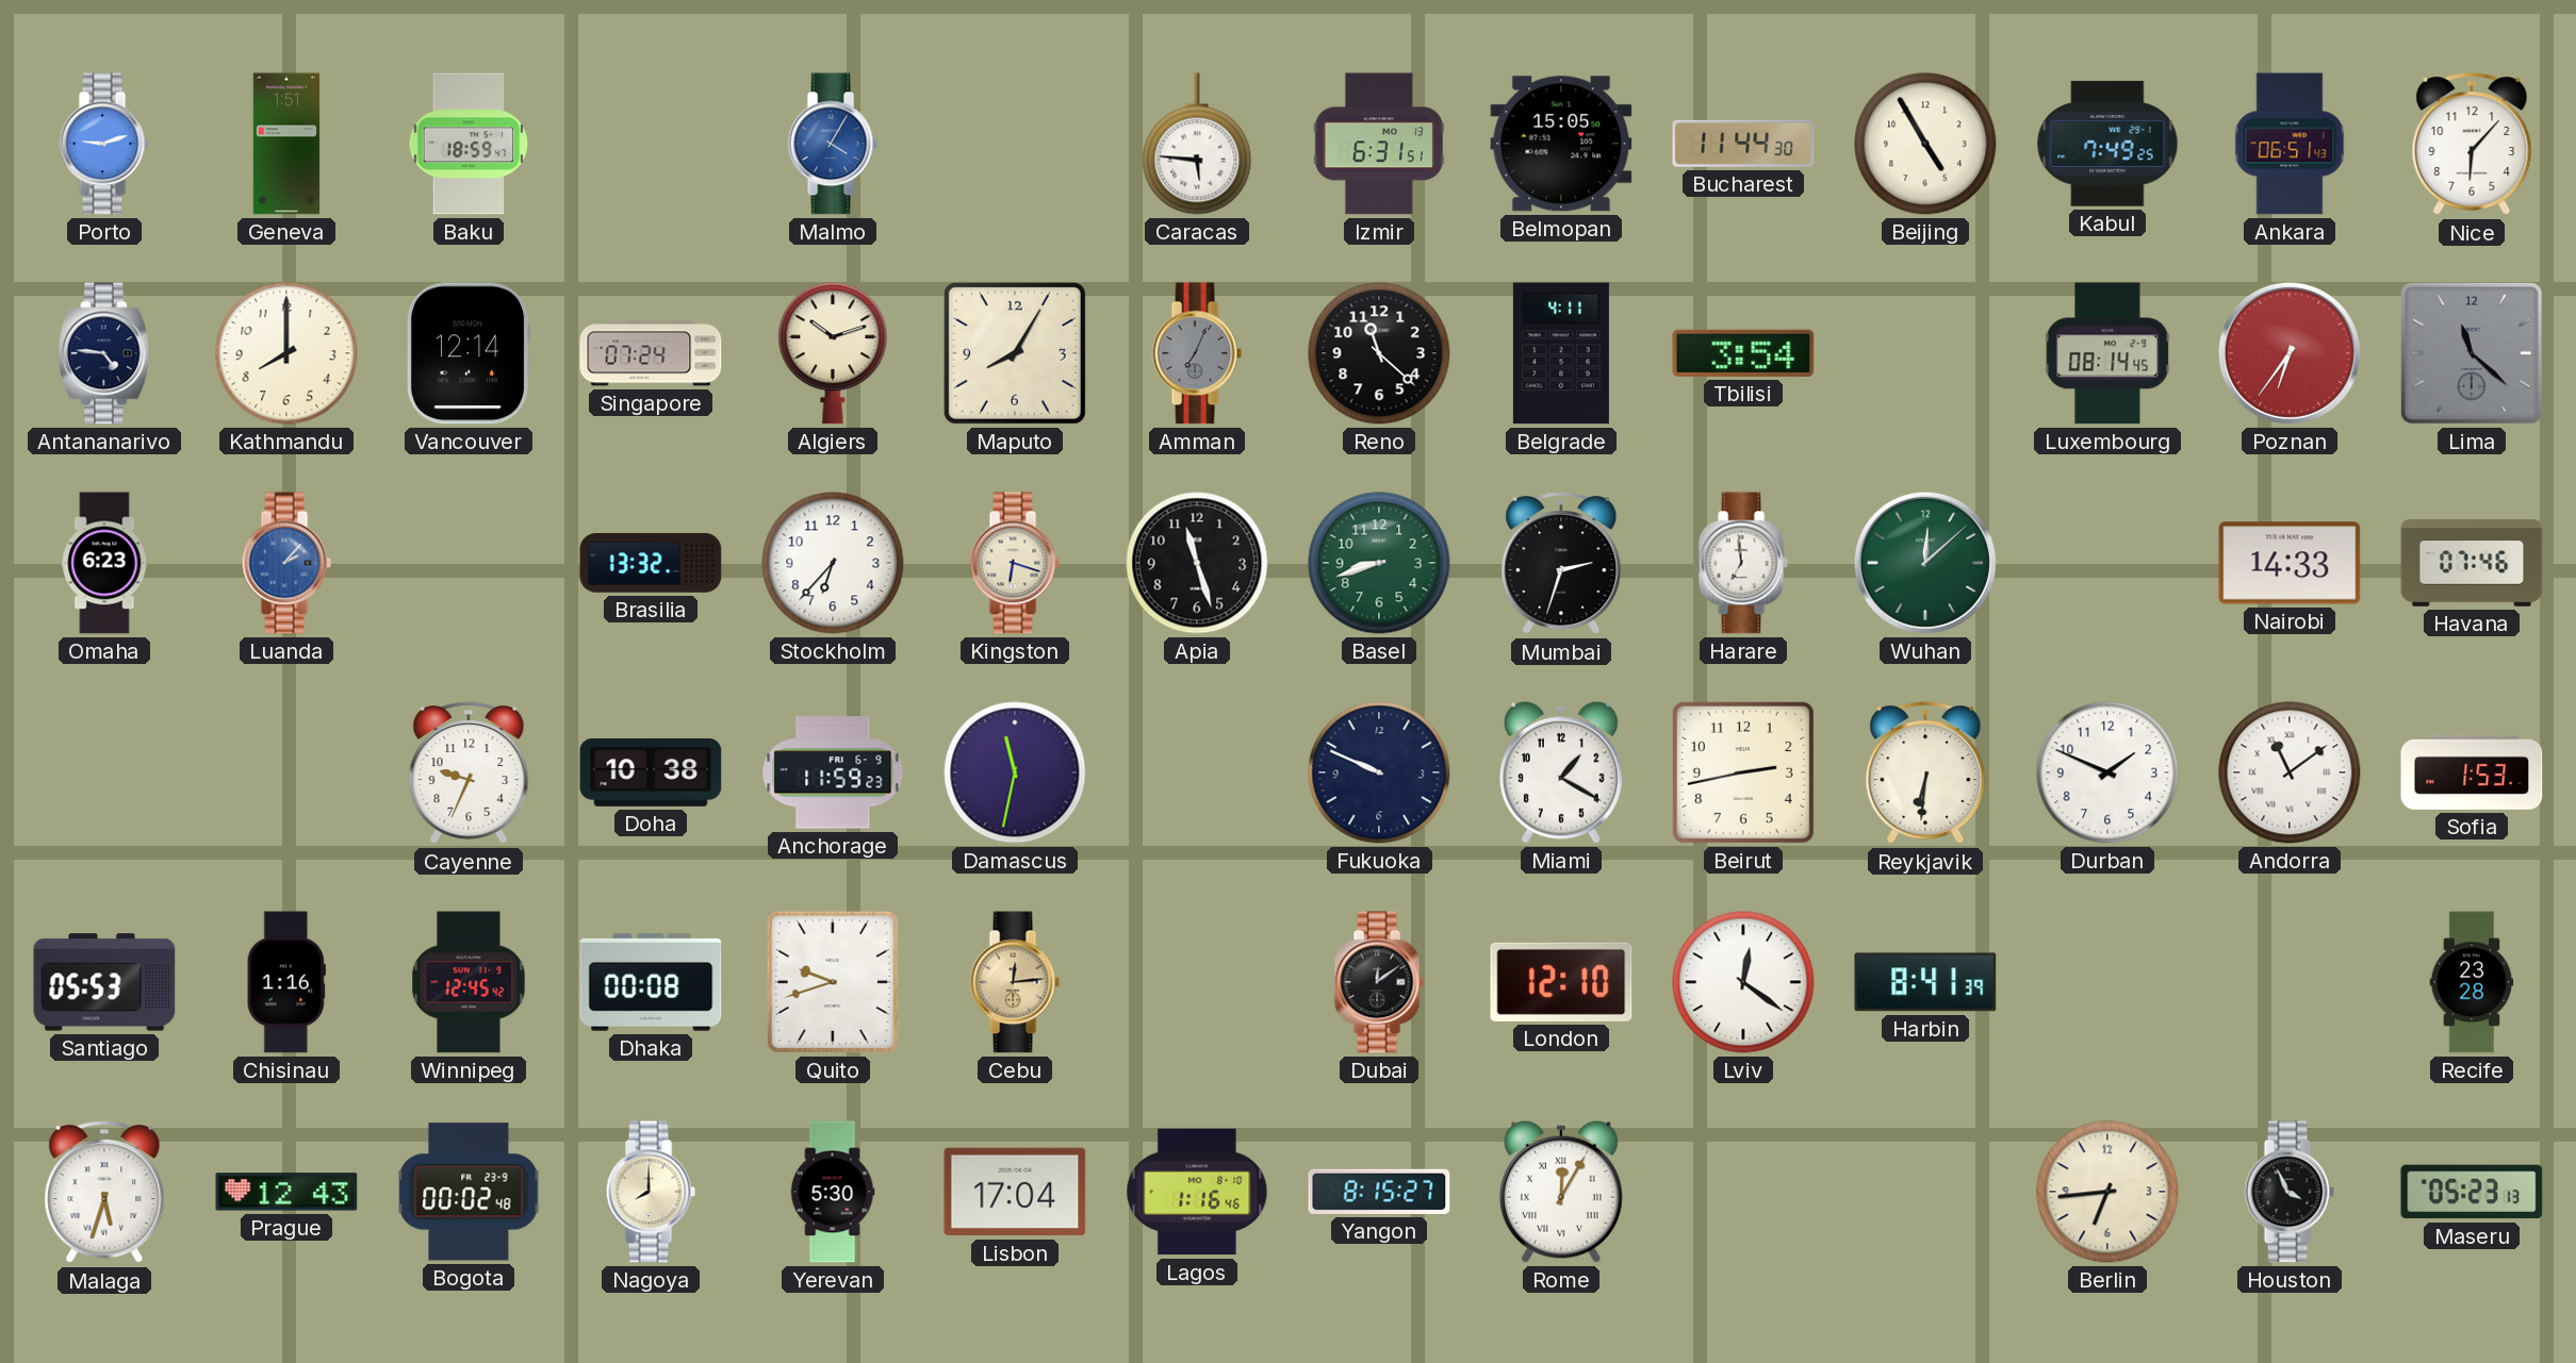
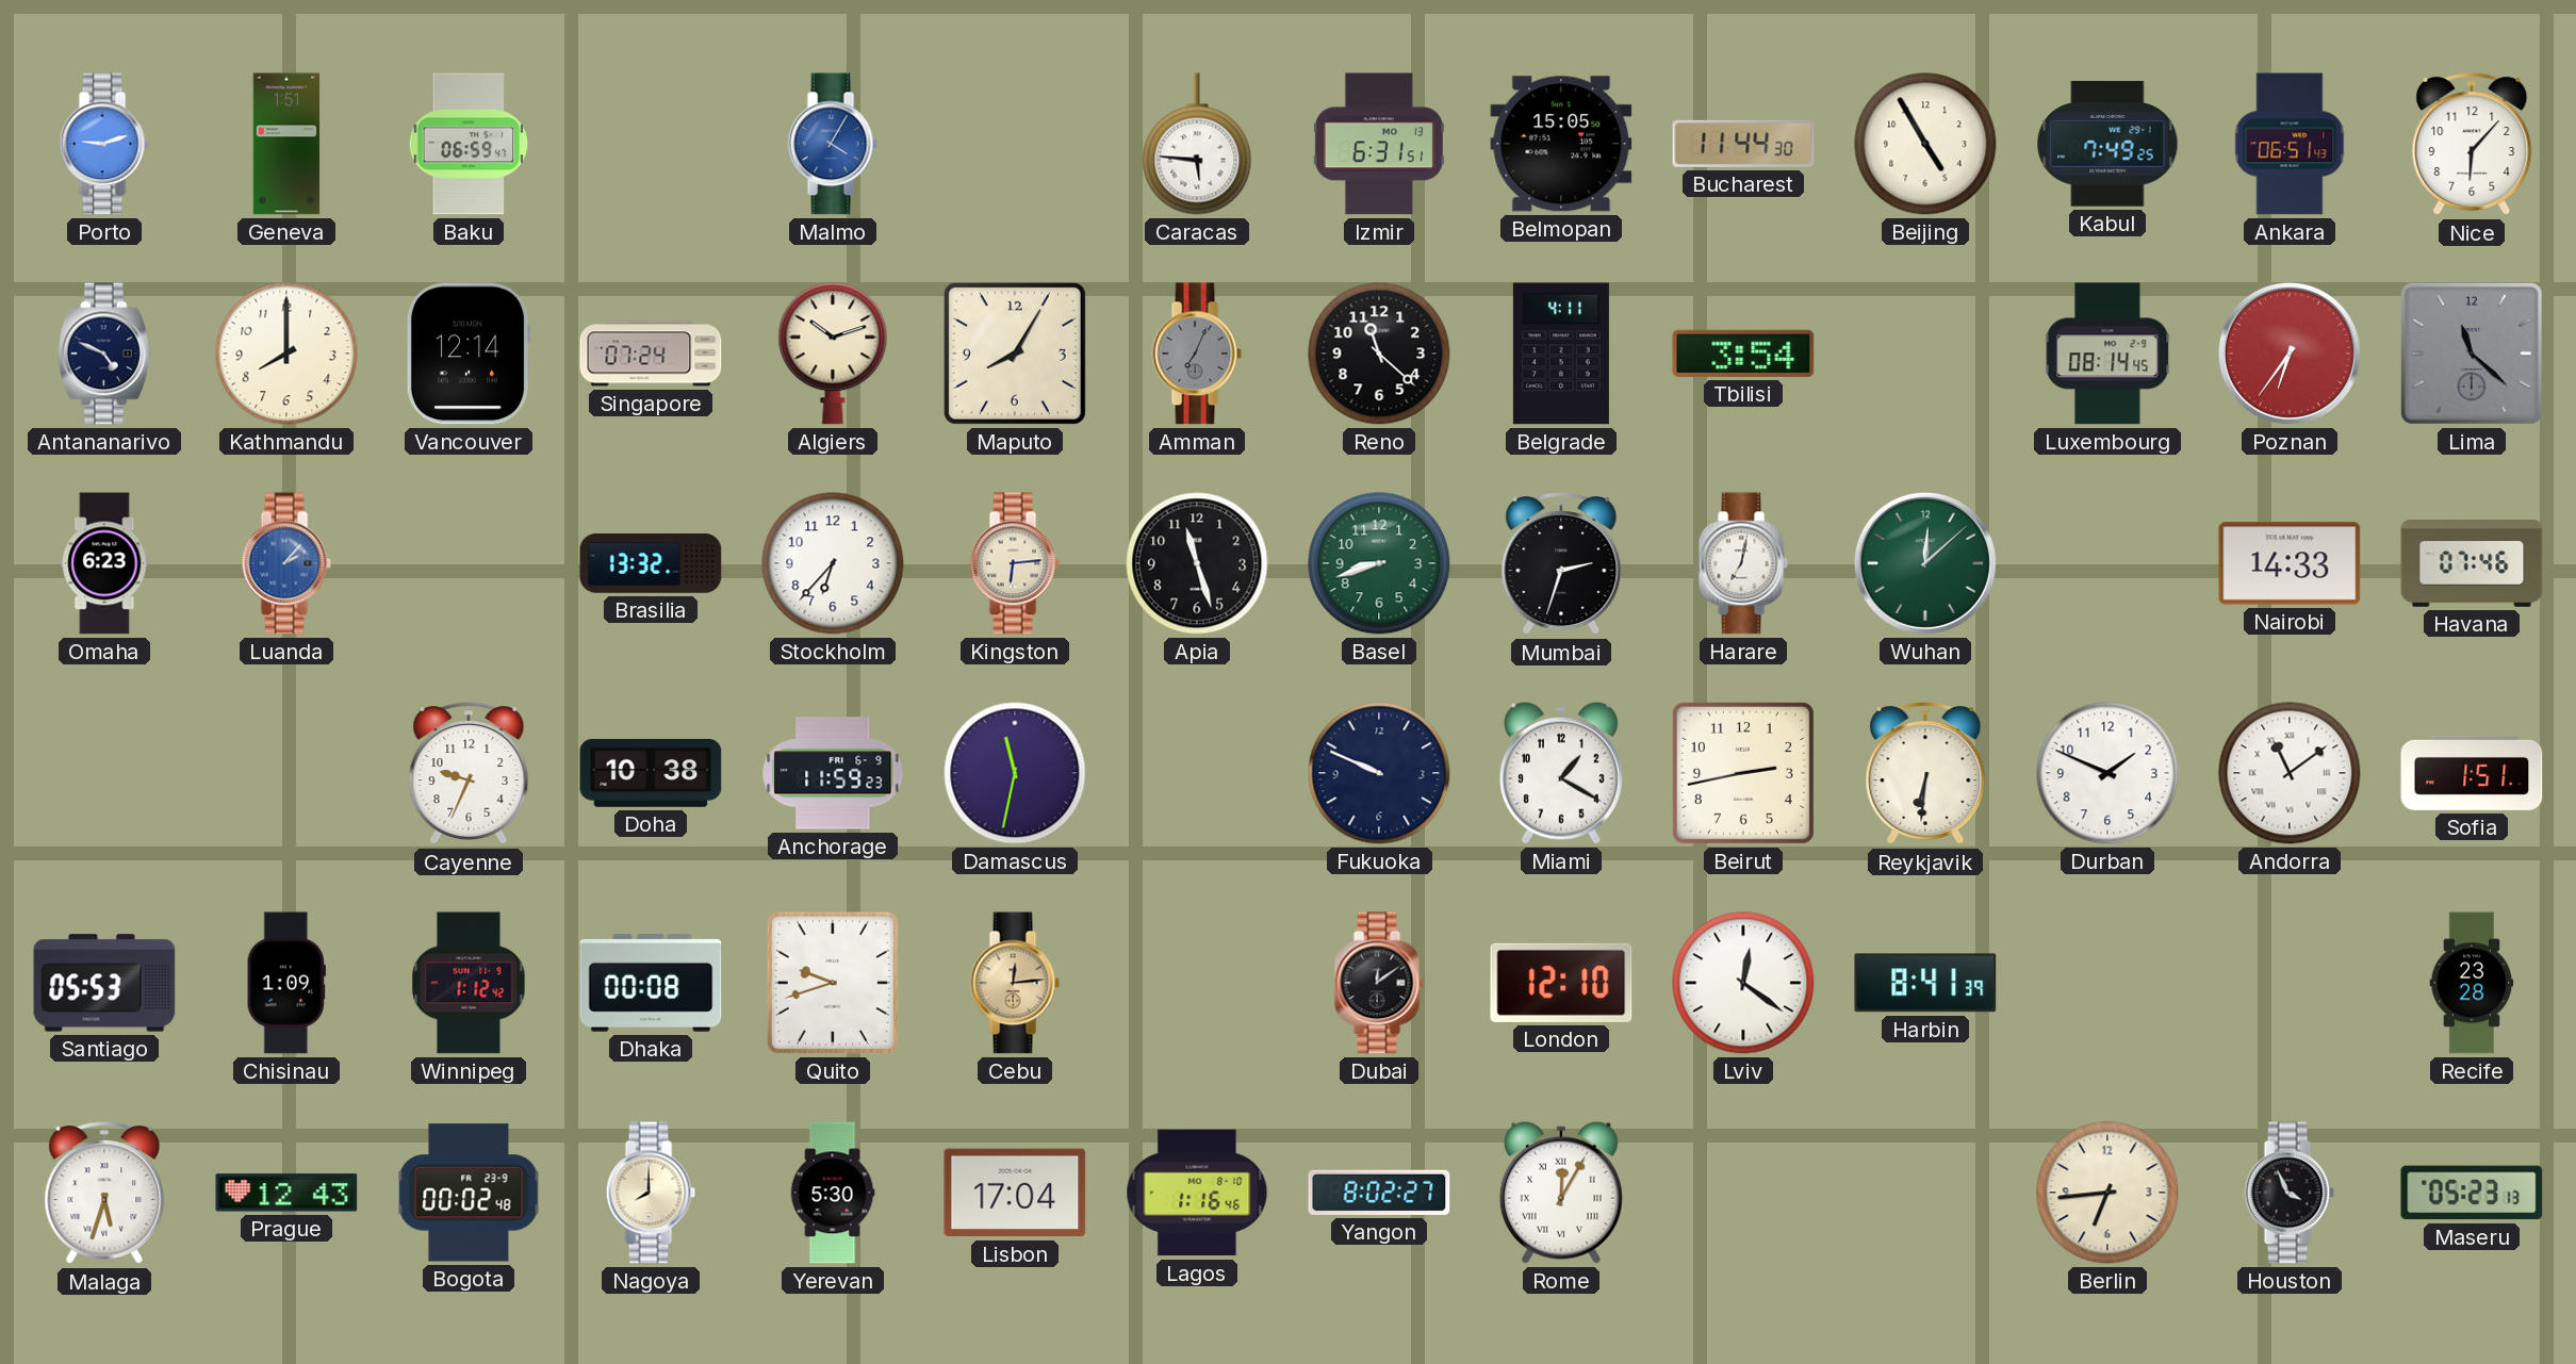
Baku: 18:59 -> 06:59
Antananarivo: 4:46 -> 4:49
Kingston: 6:18 -> 6:14
Harare: 6:59 -> 7:02
Sofia: 1:53 -> 1:51
Chisinau: 1:16 -> 1:09
Winnipeg: 12:45 -> 1:12
Yangon: 8:15 -> 8:02
